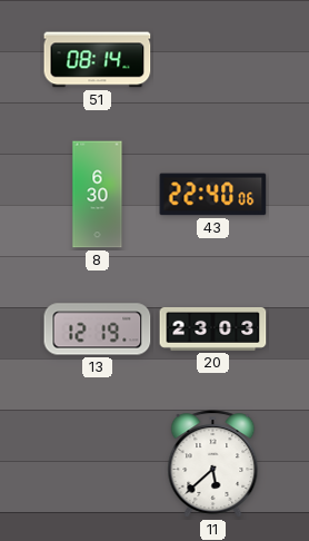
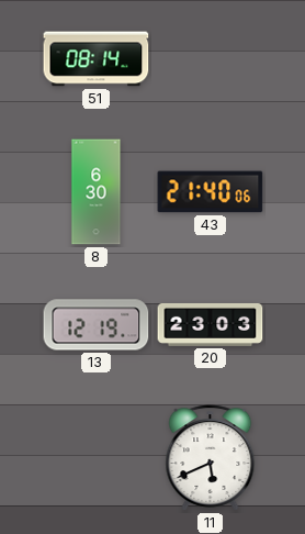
43: 22:40 -> 21:40
11: 5:38 -> 5:41
